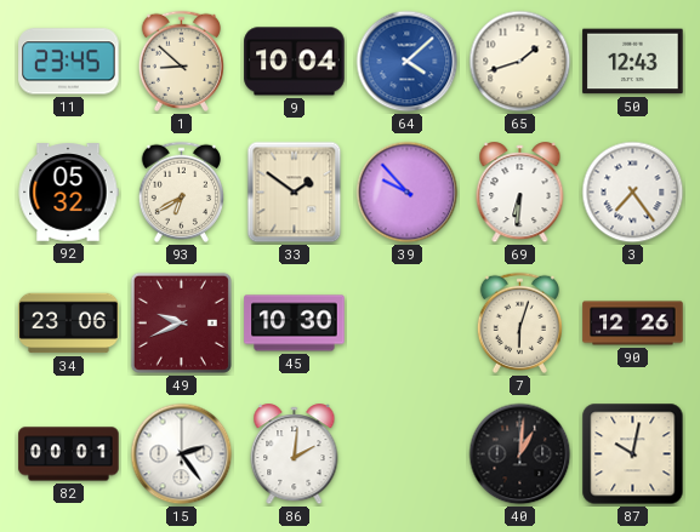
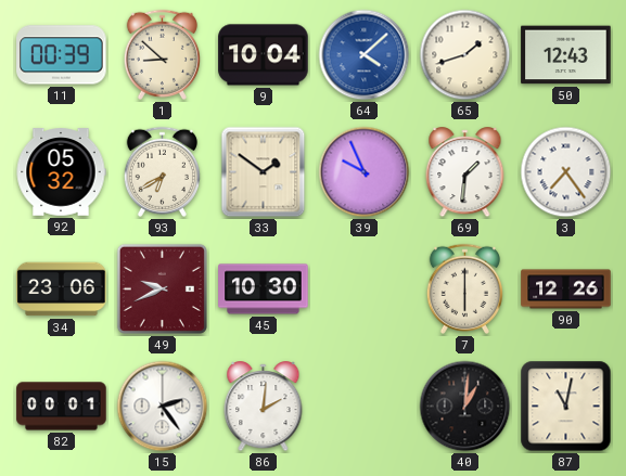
11: 23:45 -> 00:39
39: 9:53 -> 9:56
69: 6:31 -> 1:31
7: 6:03 -> 6:00
87: 10:02 -> 11:02
